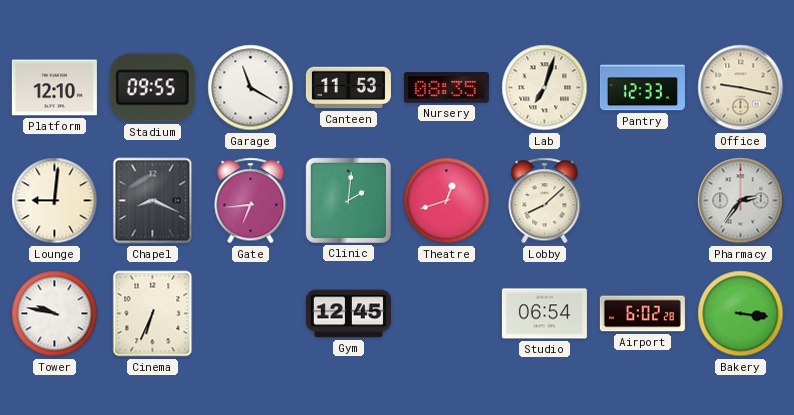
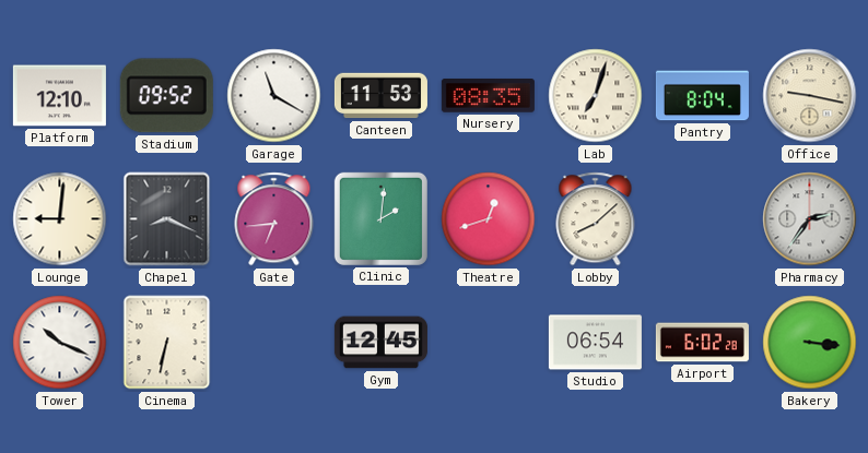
Stadium: 09:55 -> 09:52
Pantry: 12:33 -> 8:04
Tower: 9:47 -> 10:19
Cinema: 6:34 -> 6:32
